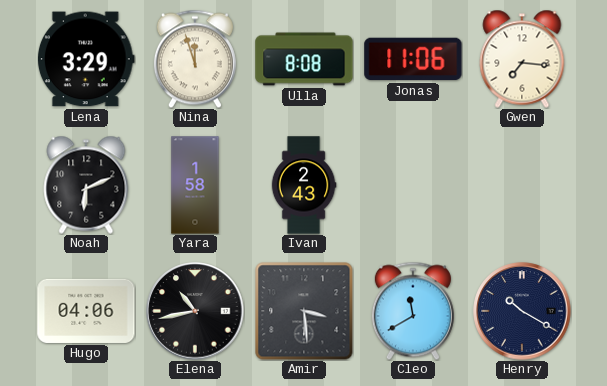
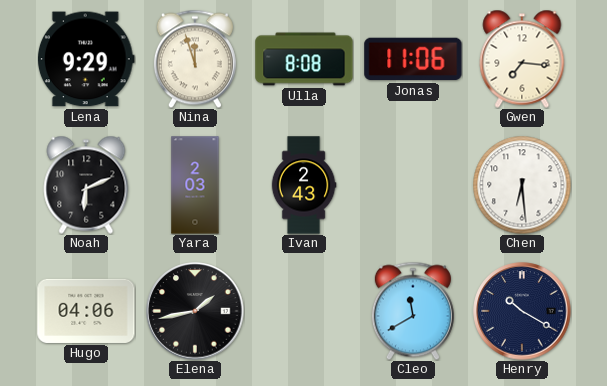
Lena: 3:29 -> 9:29
Yara: 1:58 -> 2:03
Chen: none -> 6:29
Elena: 10:43 -> 1:43
Amir: 3:29 -> none
